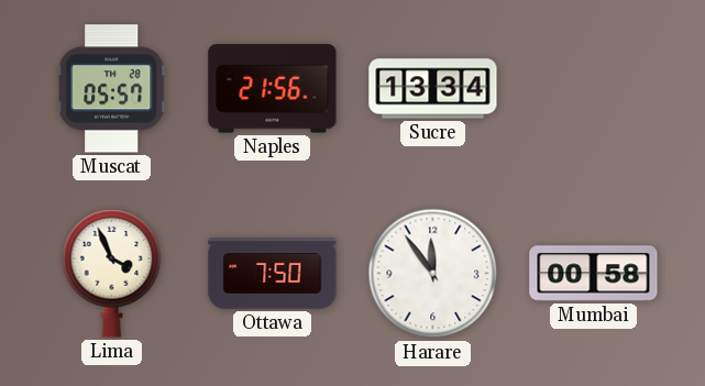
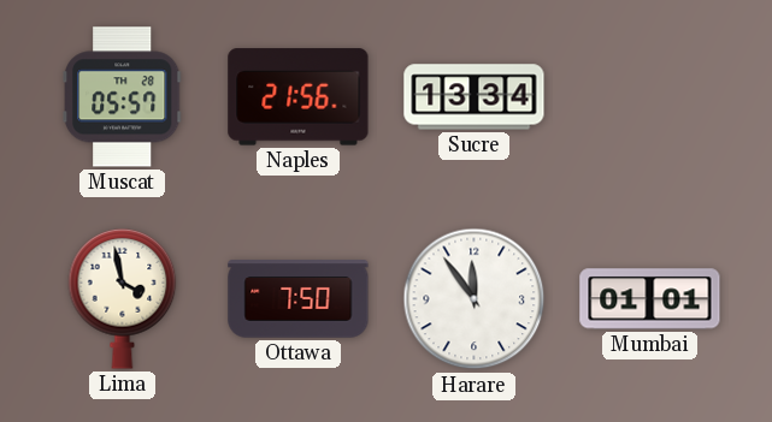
Lima: 3:56 -> 3:58
Mumbai: 00:58 -> 01:01
